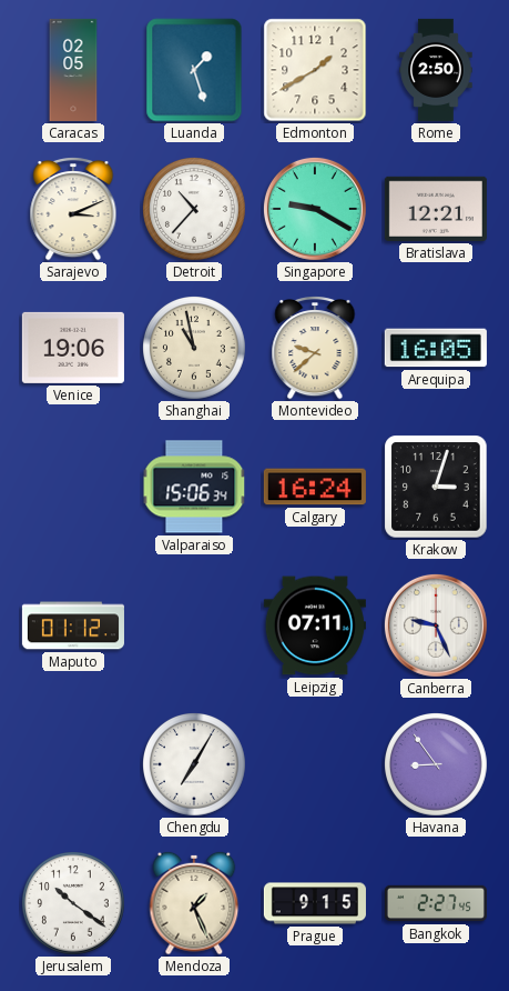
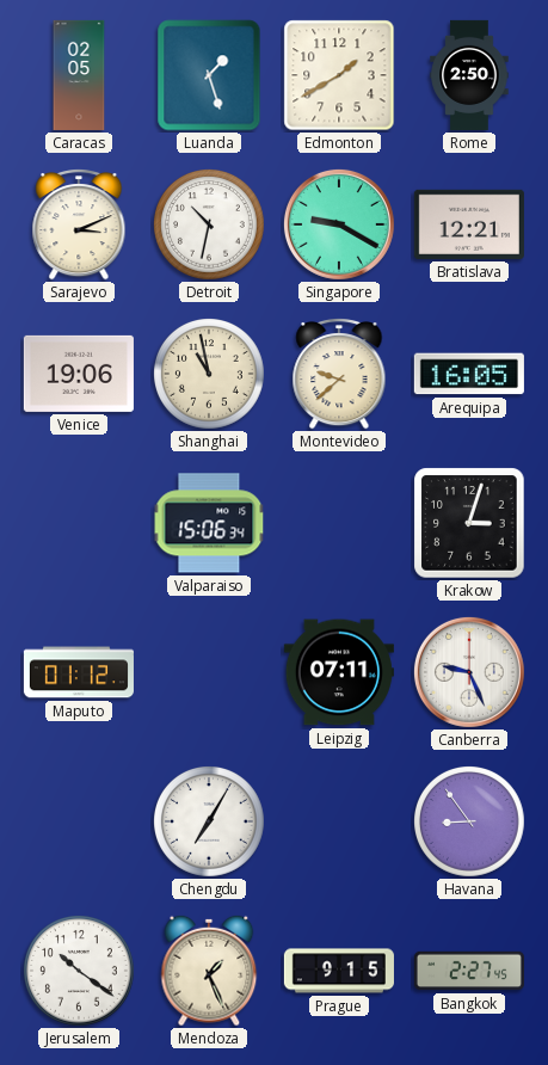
Detroit: 10:37 -> 10:32
Calgary: 16:24 -> none
